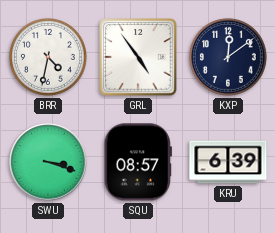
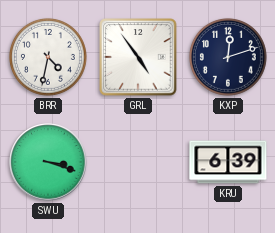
KXP: 12:09 -> 12:12
SQU: 08:57 -> none
